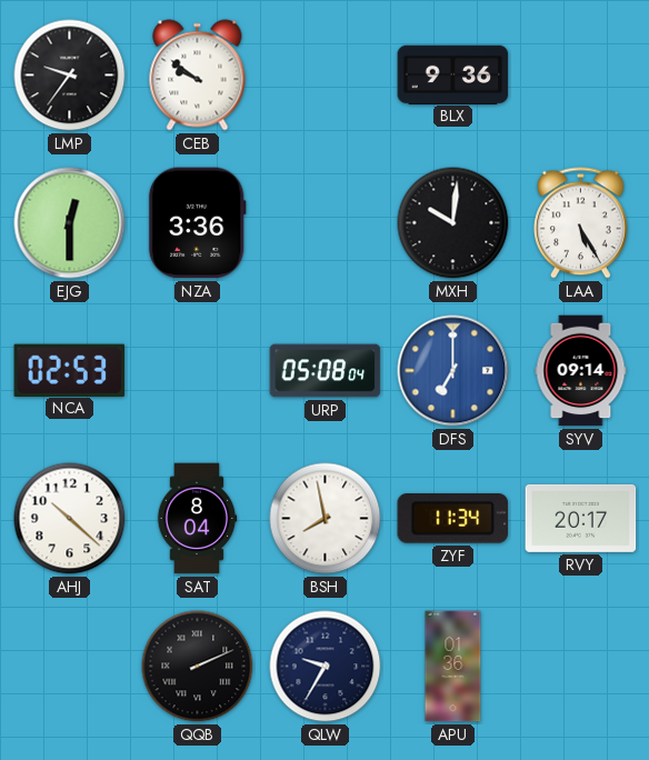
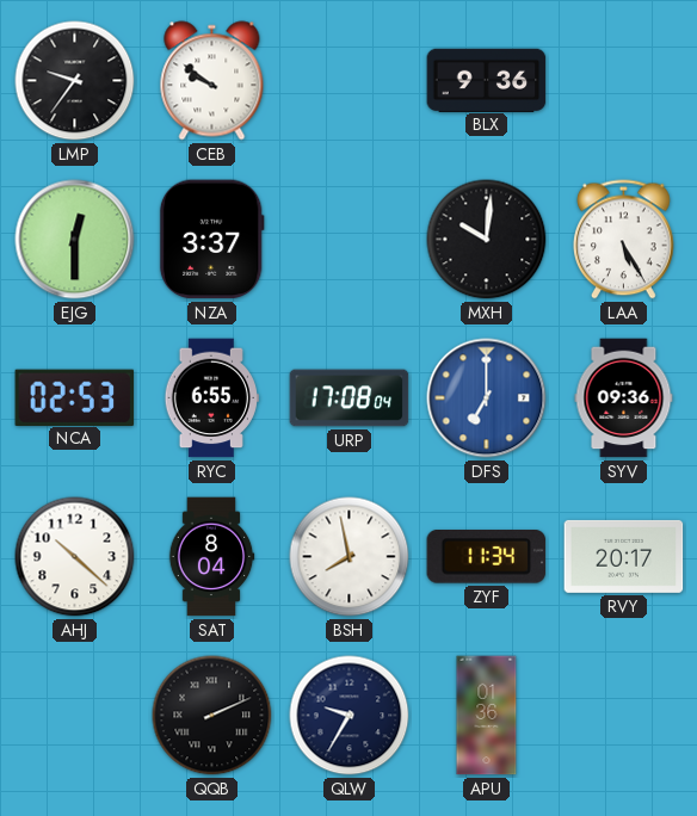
NZA: 3:36 -> 3:37
RYC: none -> 6:55
URP: 05:08 -> 17:08
SYV: 09:14 -> 09:36
